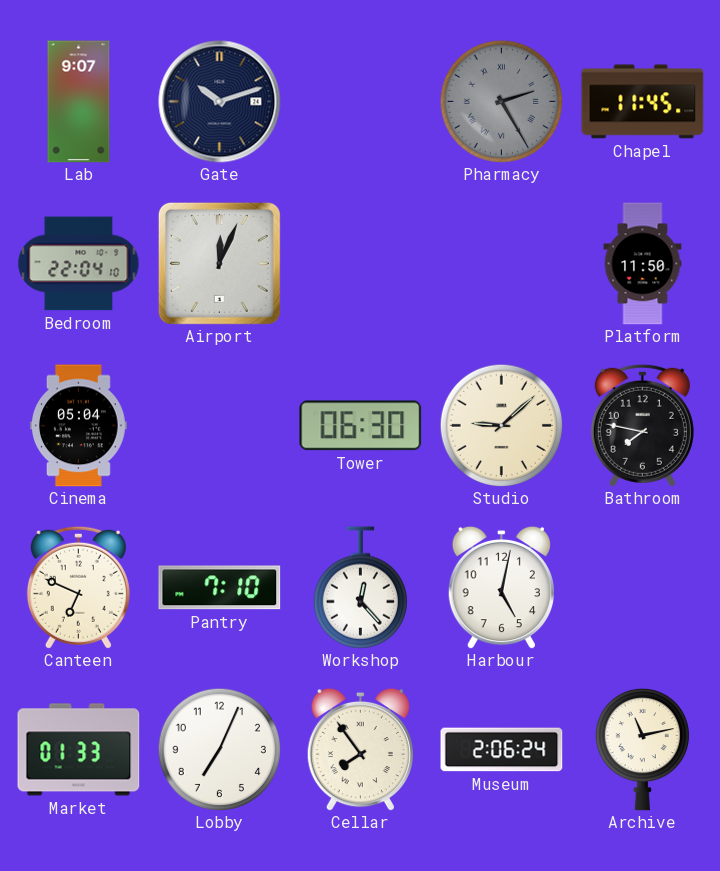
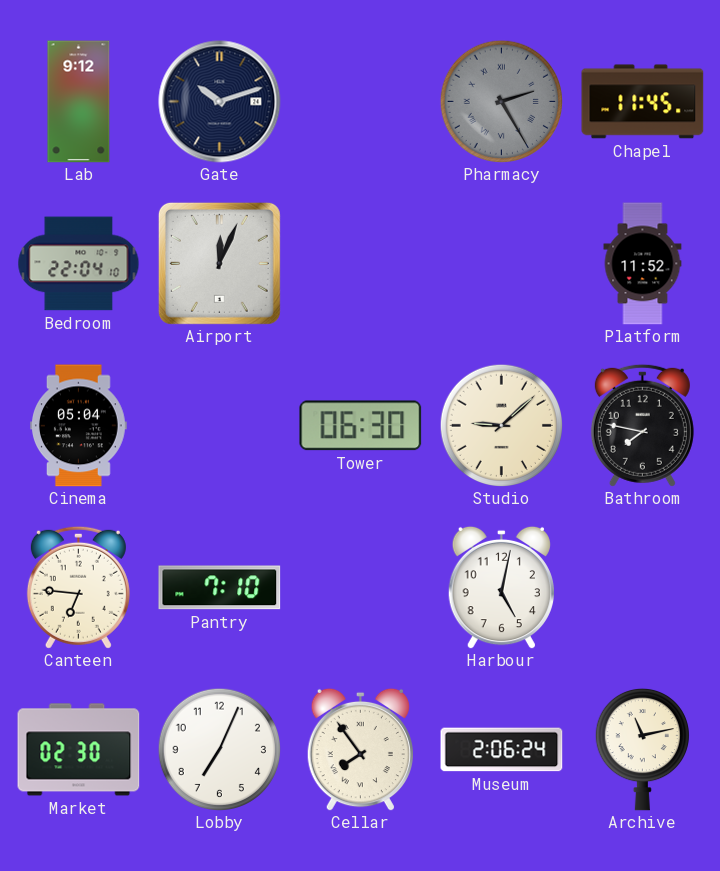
Lab: 9:07 -> 9:12
Platform: 11:50 -> 11:52
Canteen: 6:49 -> 6:46
Workshop: 12:23 -> none
Market: 01:33 -> 02:30
